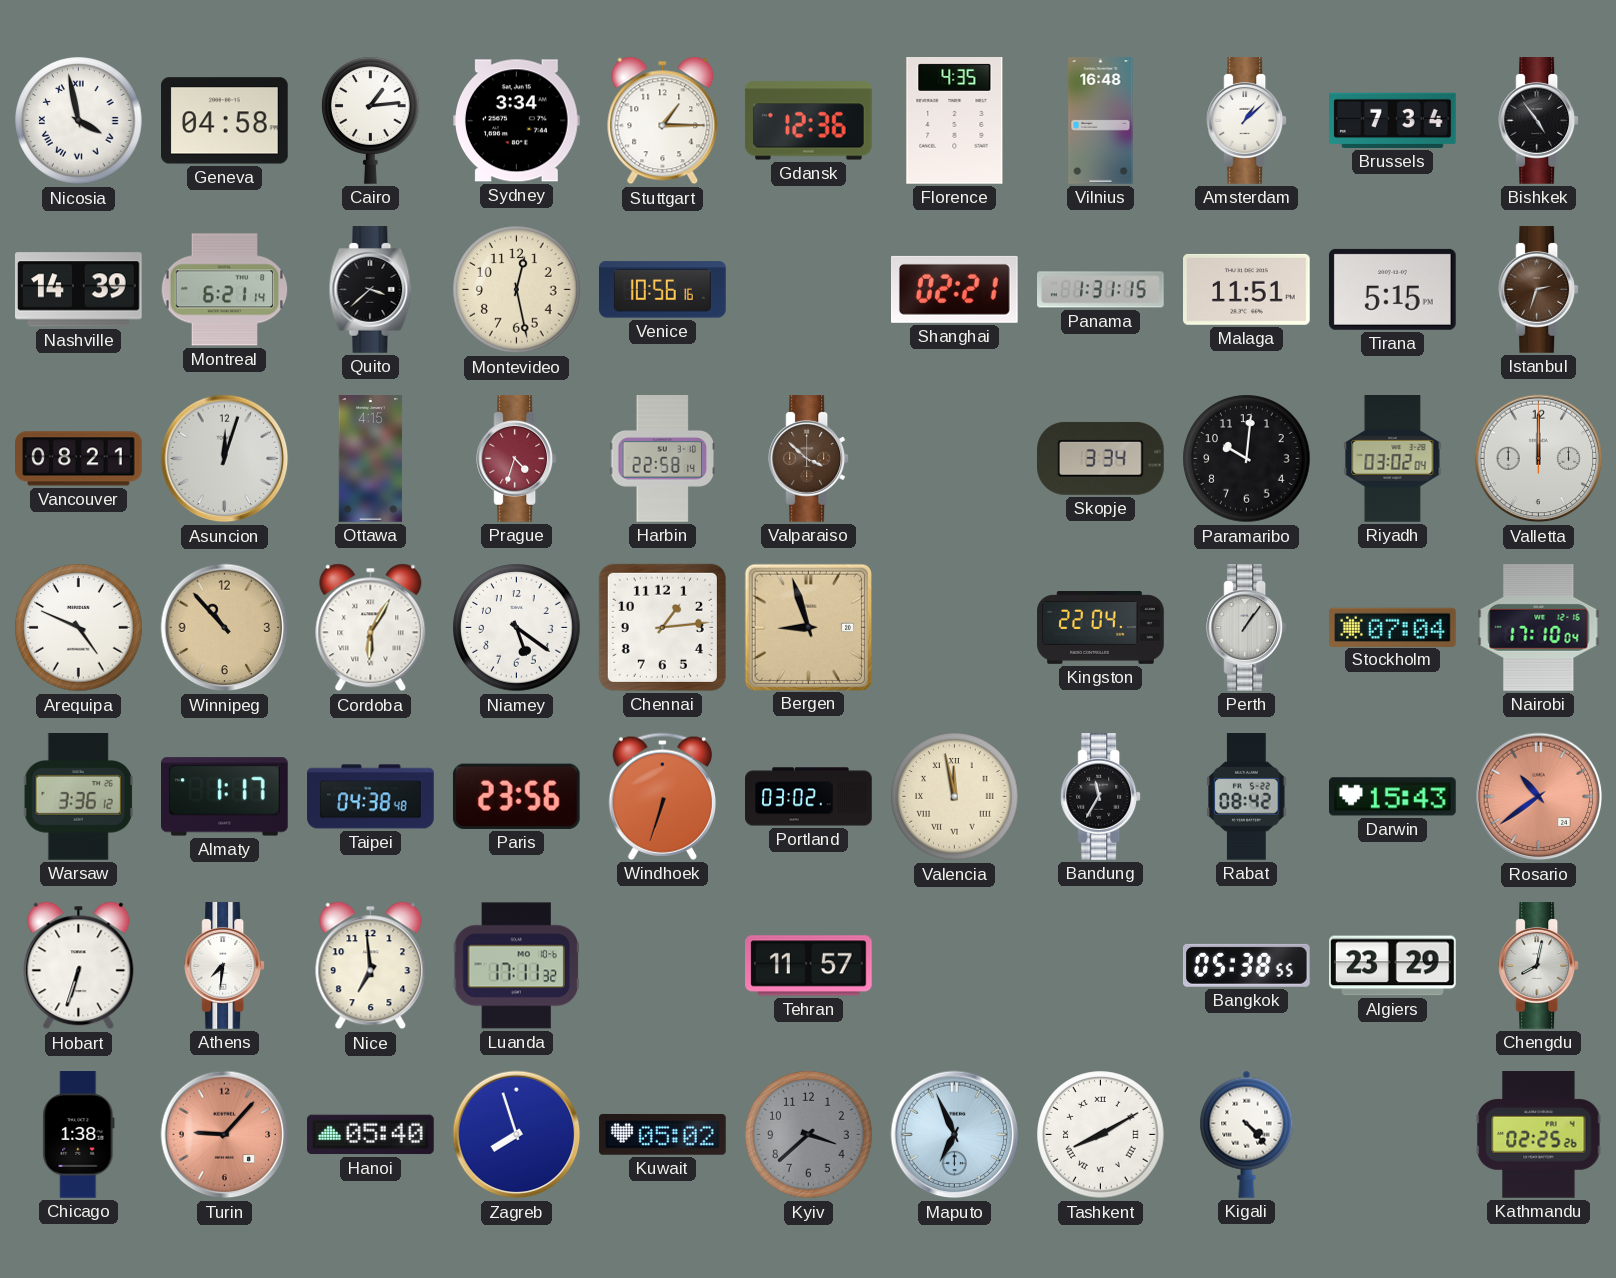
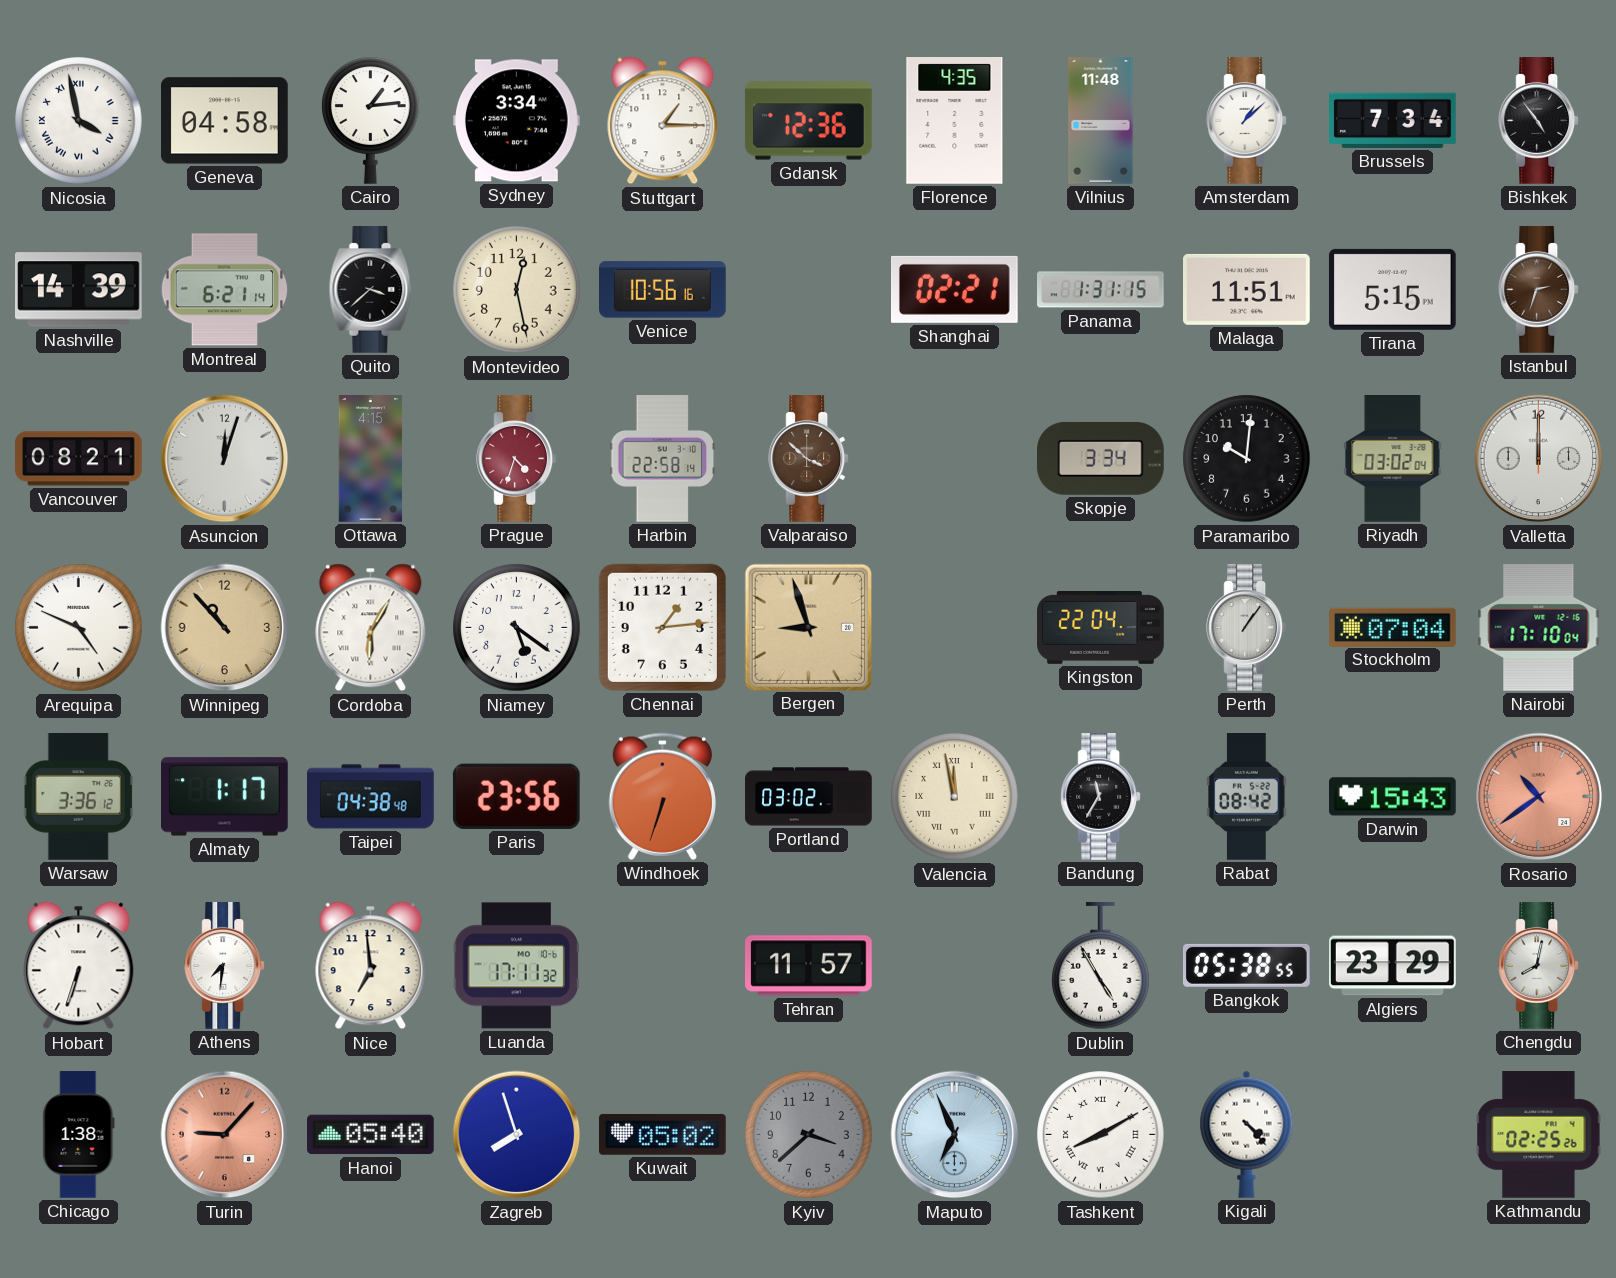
Vilnius: 16:48 -> 11:48
Dublin: none -> 4:55
